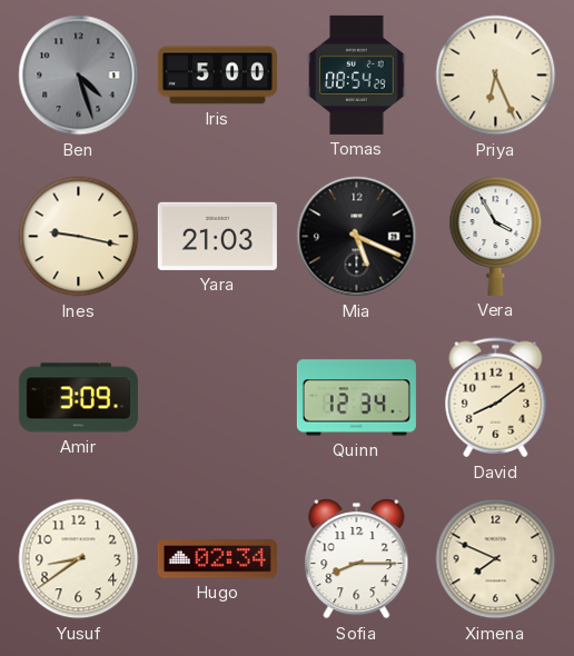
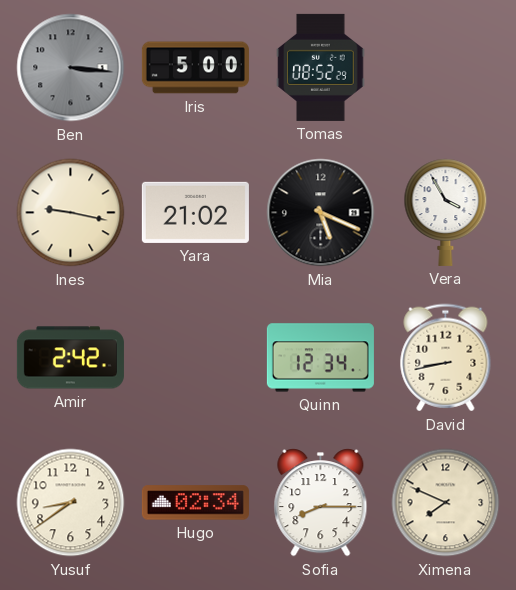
Ben: 4:27 -> 3:16
Tomas: 08:54 -> 08:52
Priya: 6:26 -> none
Yara: 21:03 -> 21:02
Amir: 3:09 -> 2:42
David: 8:09 -> 8:43
